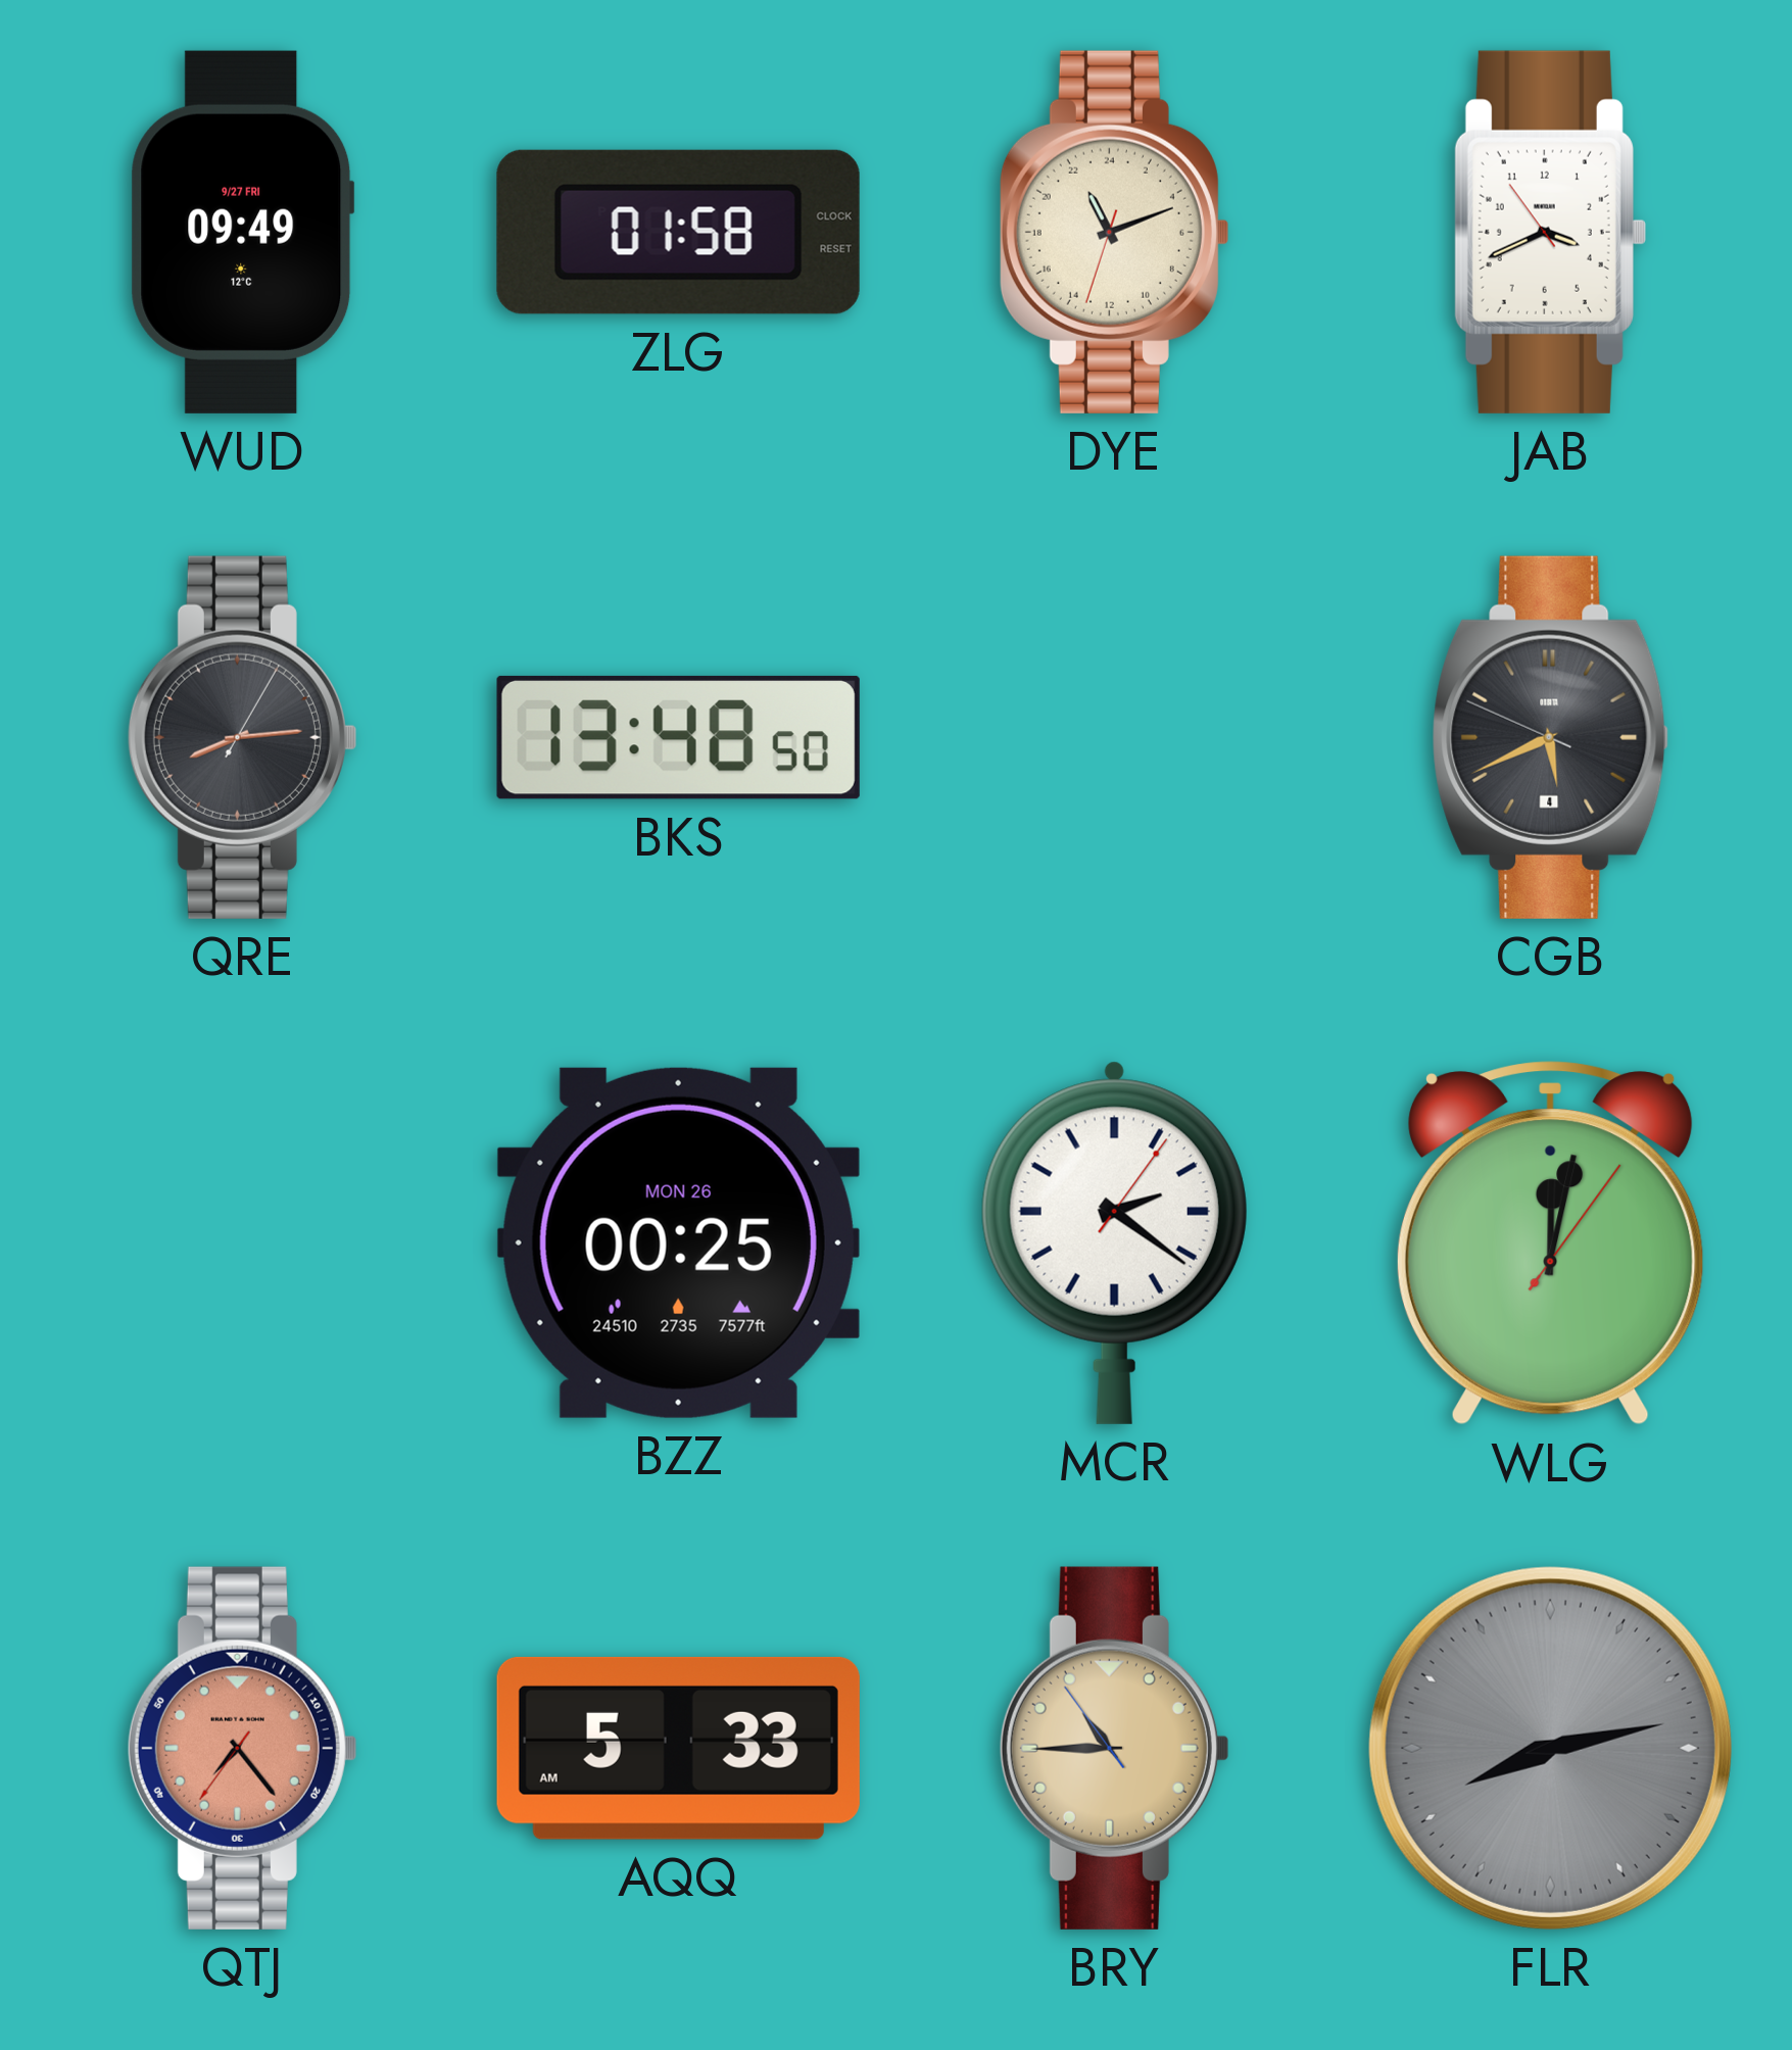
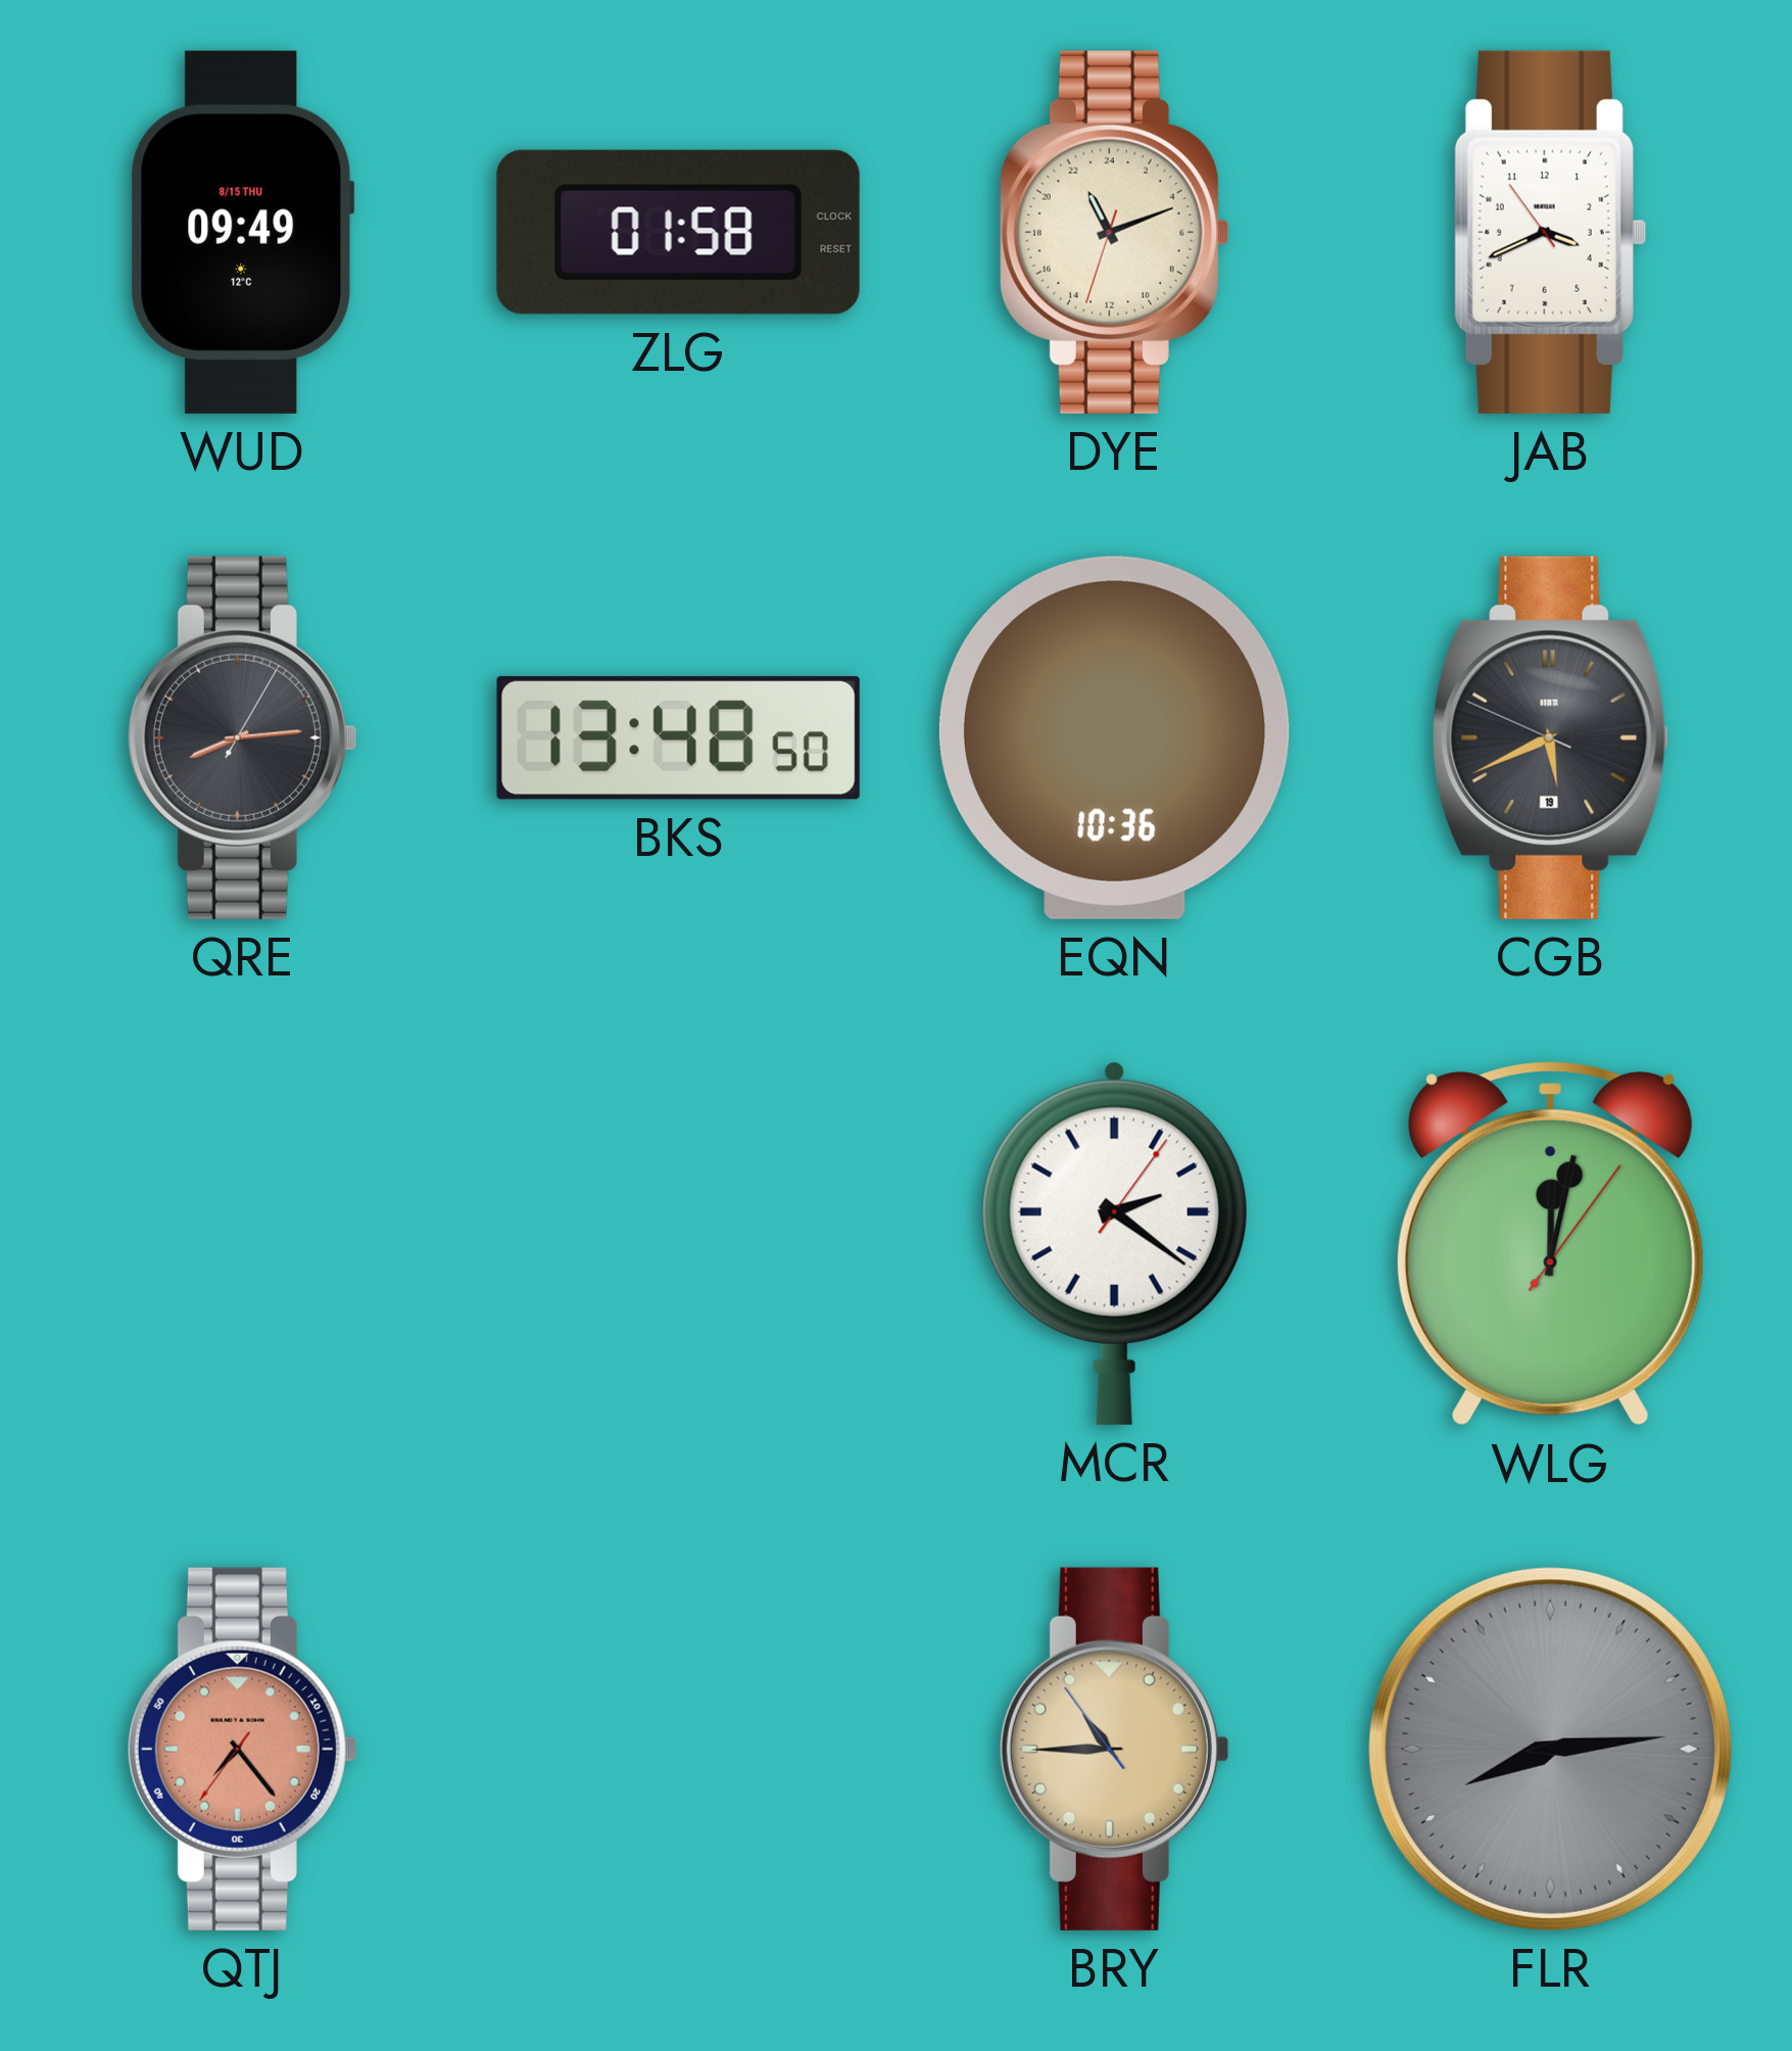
WUD date: 9/27 FRI -> 8/15 THU
EQN: none -> 10:36
CGB date: 4 -> 19
BZZ: 00:25 -> none
AQQ: 5:33 -> none
FLR: 8:13 -> 8:14
